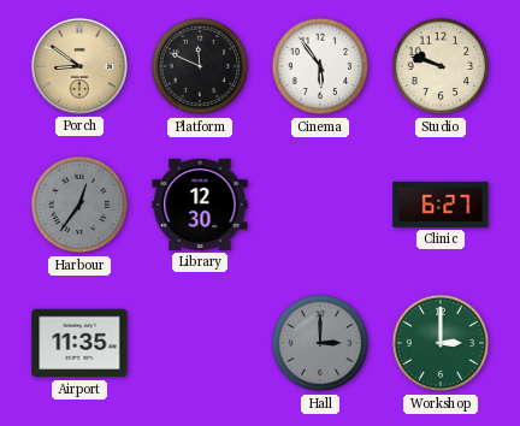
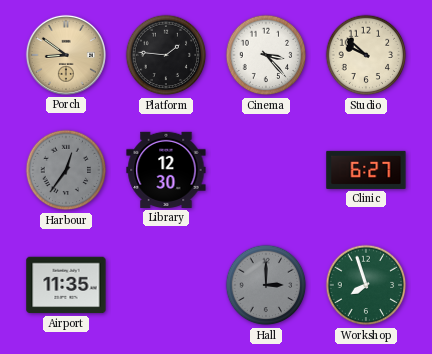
Platform: 11:49 -> 1:46
Cinema: 5:54 -> 3:23
Studio: 9:48 -> 9:52
Workshop: 3:00 -> 7:57
